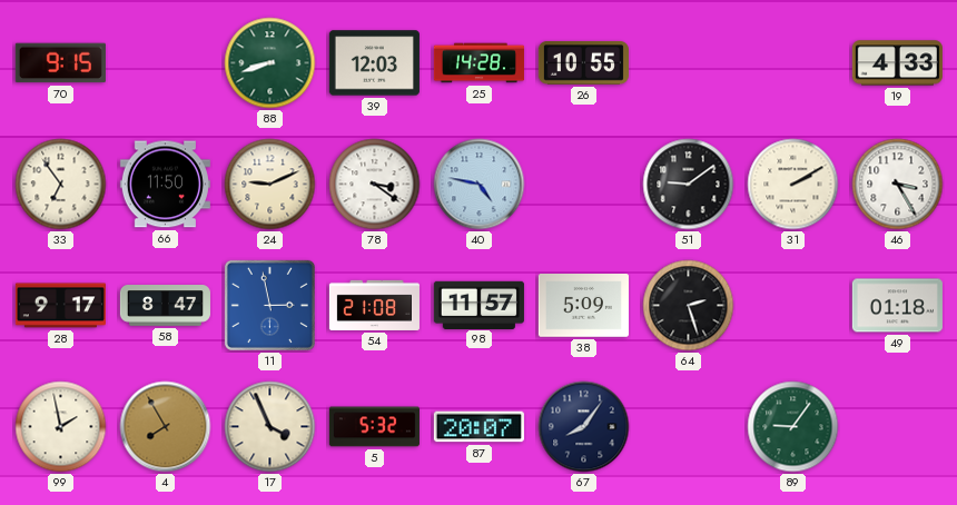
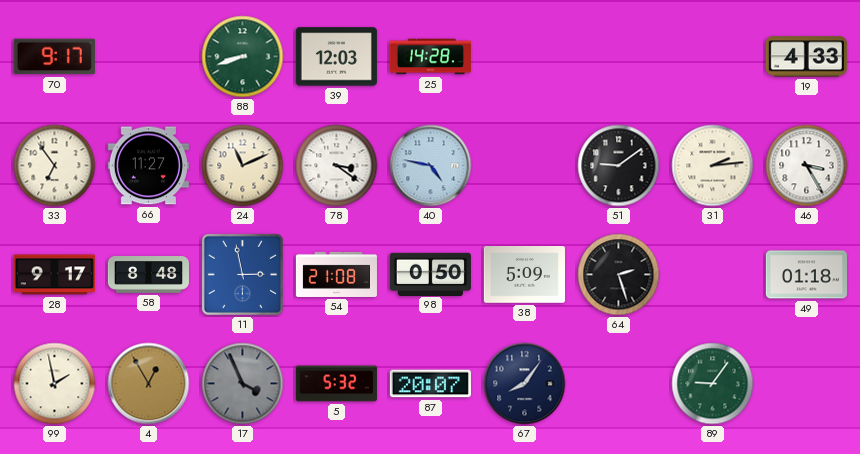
70: 9:15 -> 9:17
26: 10:55 -> none
66: 11:50 -> 11:27
24: 9:11 -> 11:11
31: 2:10 -> 2:14
58: 8:47 -> 8:48
98: 11:57 -> 0:50
4: 7:55 -> 12:55
17 dial: cream -> grey
